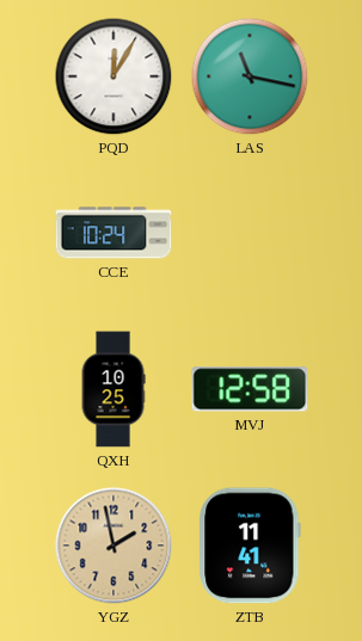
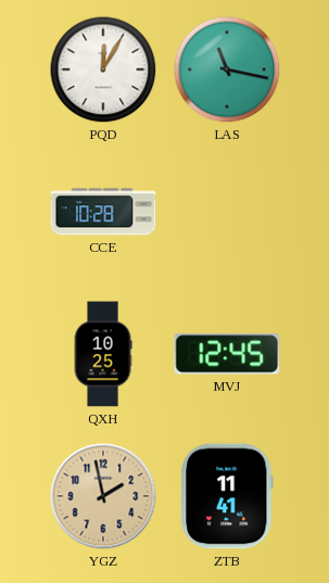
CCE: 10:24 -> 10:28
MVJ: 12:58 -> 12:45
